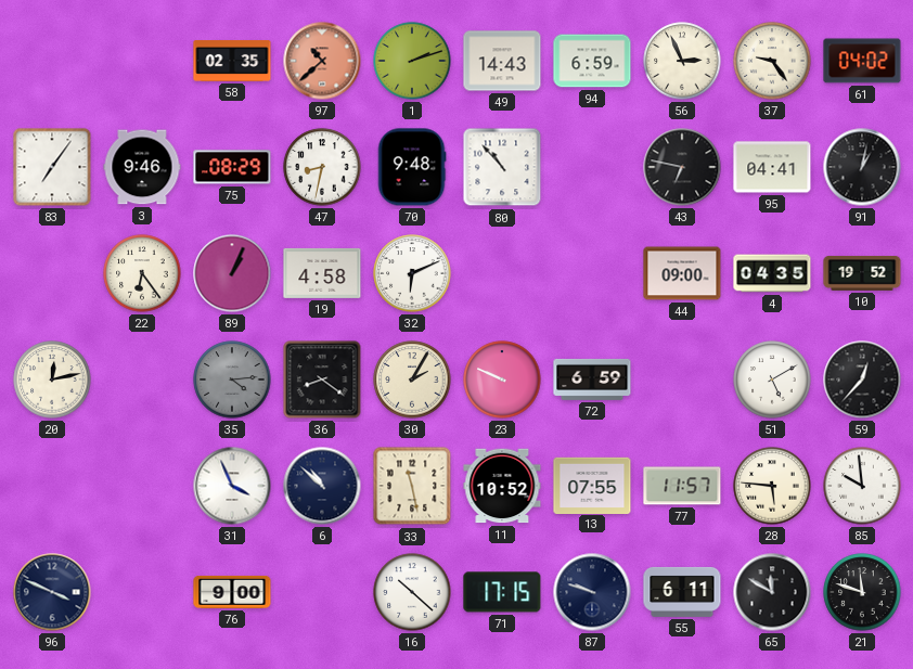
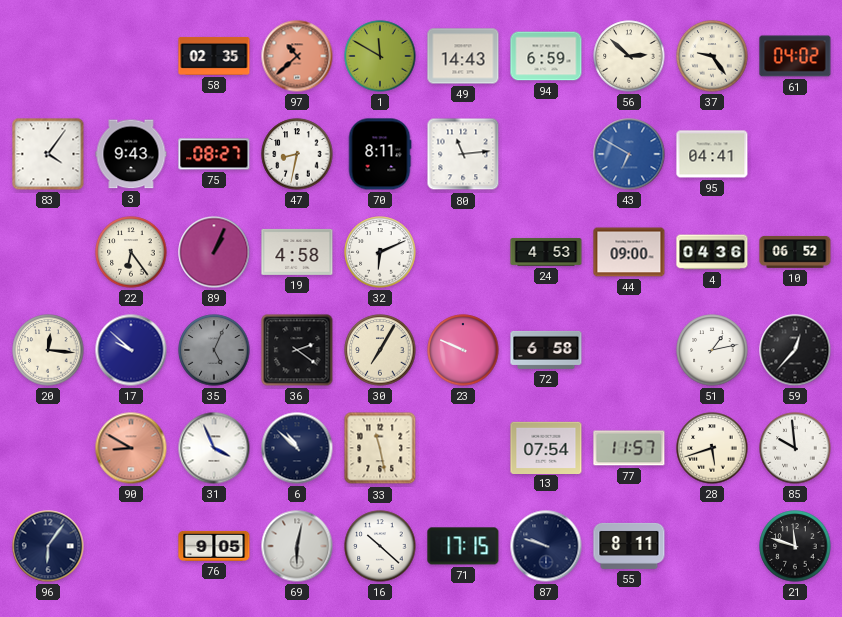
1: 2:12 -> 11:50
56: 2:56 -> 2:52
83: 7:06 -> 4:06
3: 9:46 -> 9:43
75: 08:29 -> 08:27
70: 9:48 -> 8:11
80: 10:53 -> 11:14
43: 6:47 -> 6:50
43 dial: black -> blue
91: 1:02 -> none
24: none -> 4:53
4: 04:35 -> 04:36
10: 19:52 -> 06:52
20: 12:13 -> 12:16
17: none -> 9:52
35: 4:14 -> 5:04
36: 8:21 -> 2:21
30: 2:05 -> 7:05
72: 6:59 -> 6:58
51: 5:10 -> 1:13
90: none -> 8:50
11: 10:52 -> none
13: 07:55 -> 07:54
28: 5:46 -> 5:42
96: 3:49 -> 6:06
76: 9:00 -> 9:05
69: none -> 6:02
55: 6:11 -> 8:11
65: 11:50 -> none
